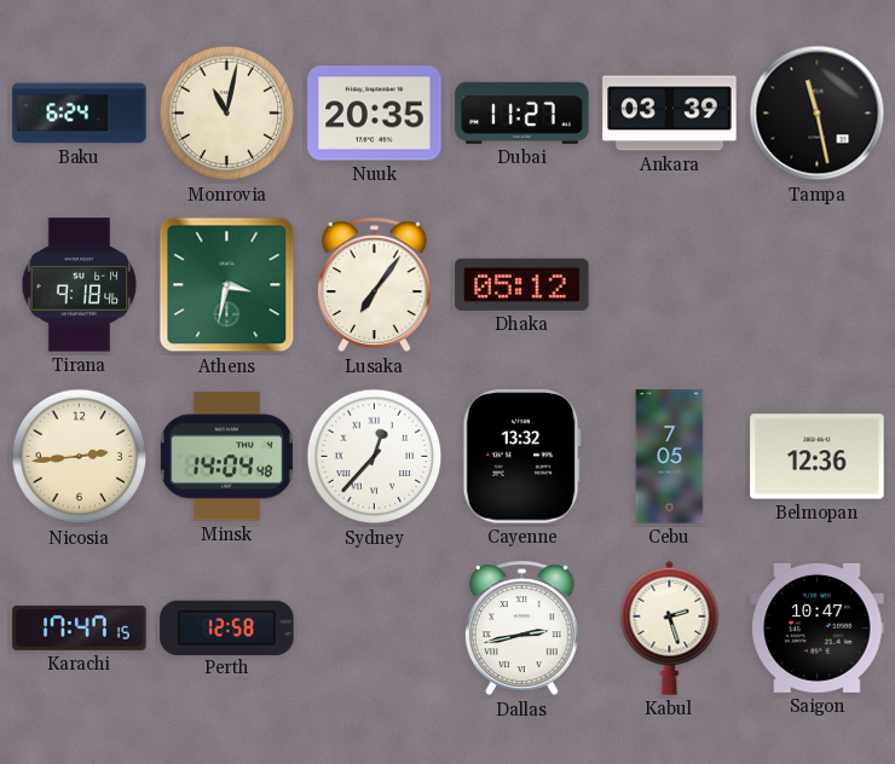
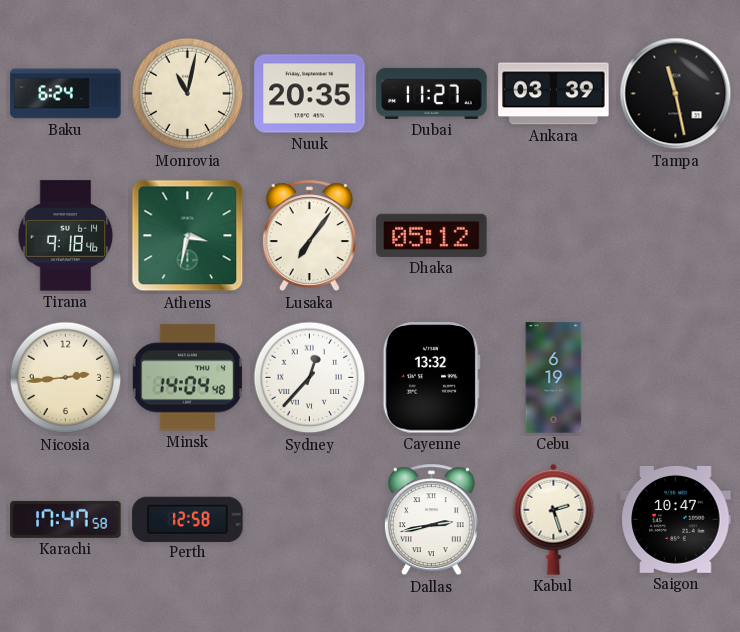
Cebu: 7:05 -> 6:19
Belmopan: 12:36 -> none
Karachi: 17:47:15 -> 17:47:58
